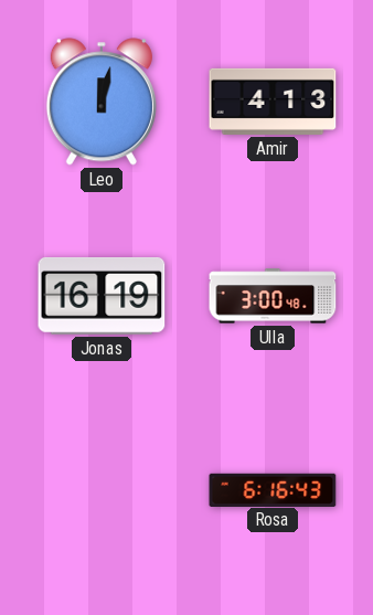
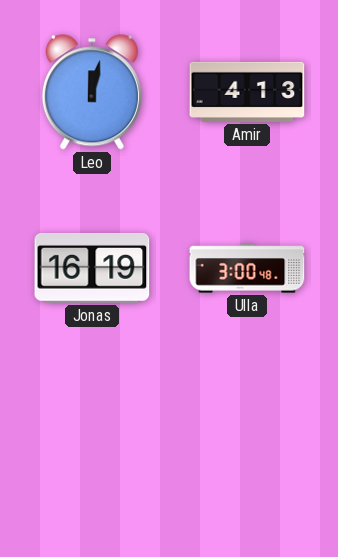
Rosa: 6:16 -> none
